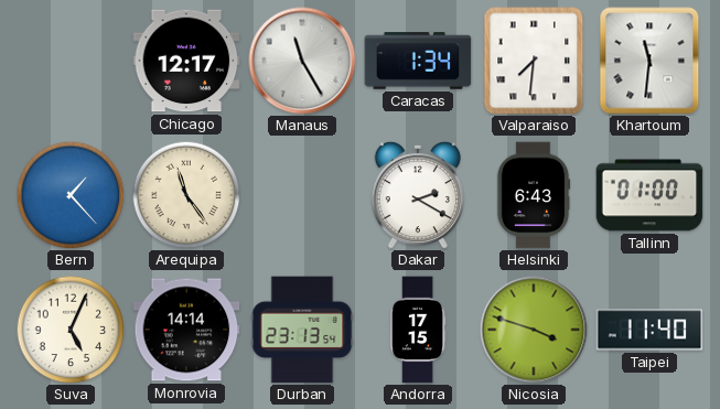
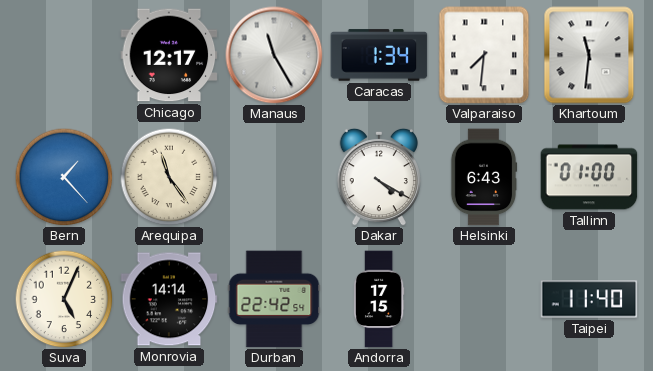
Dakar: 2:20 -> 4:20
Durban: 23:13 -> 22:42
Nicosia: 3:48 -> none
